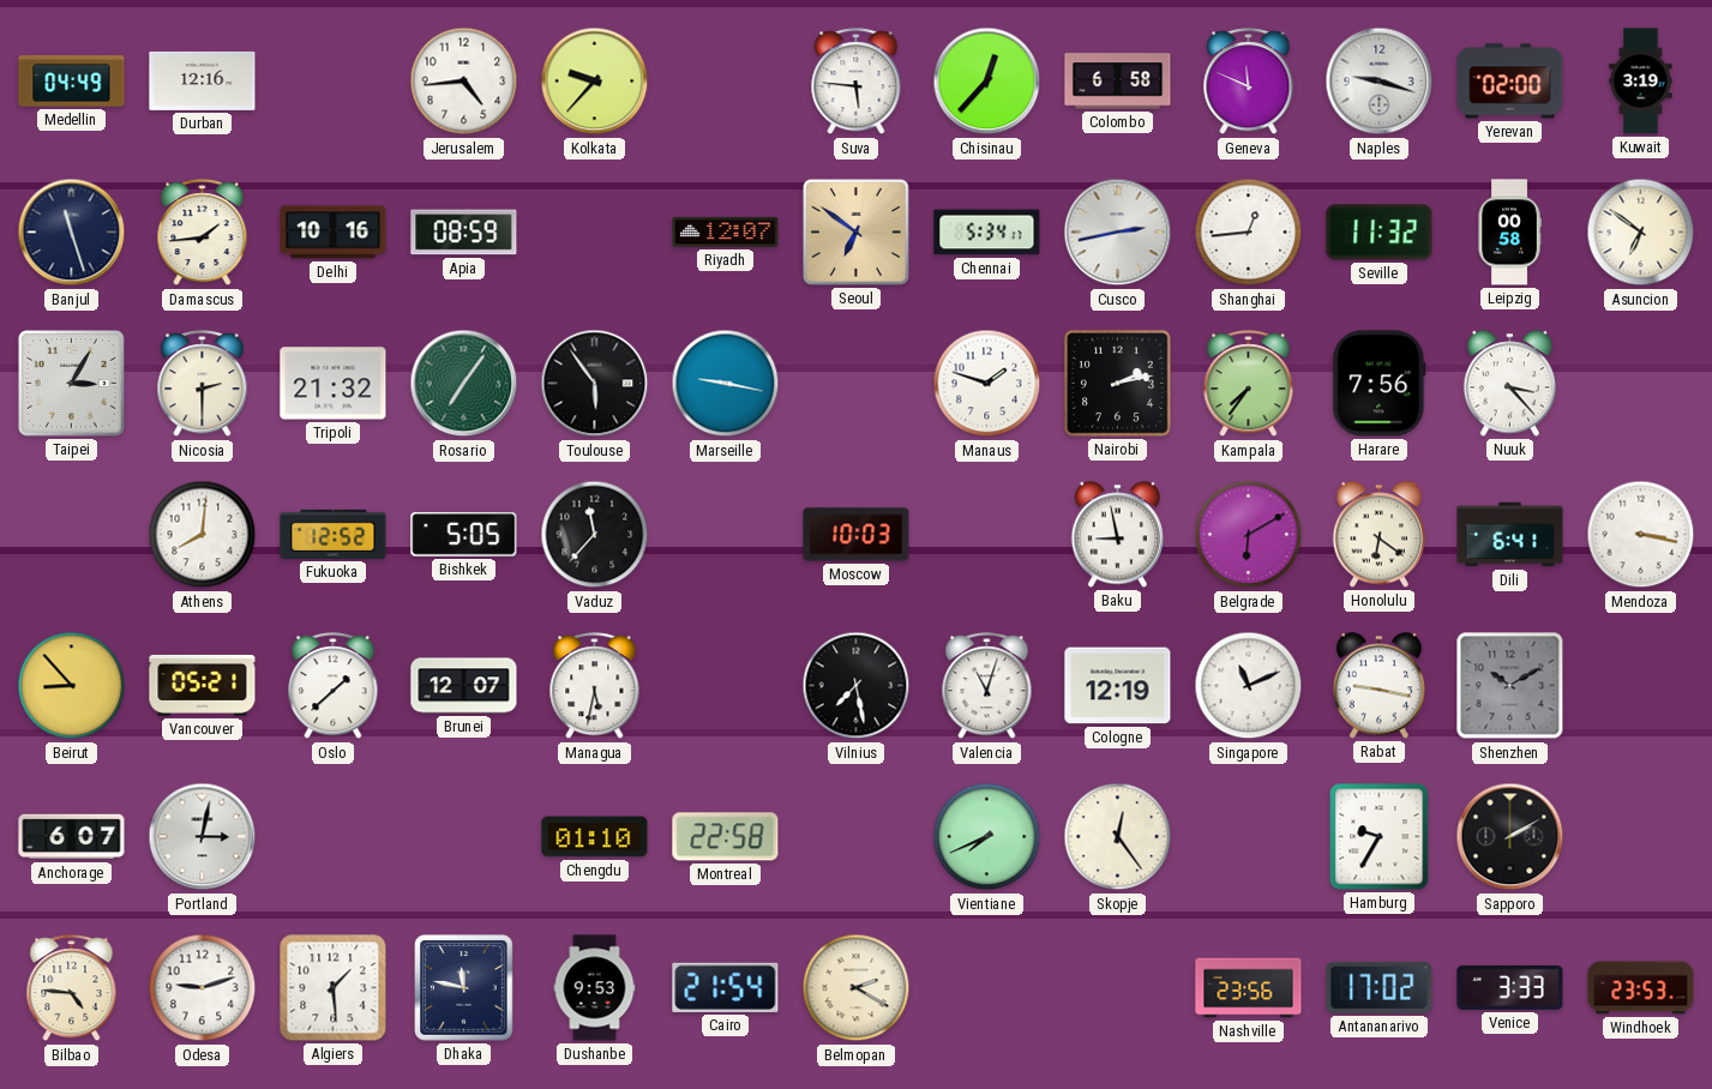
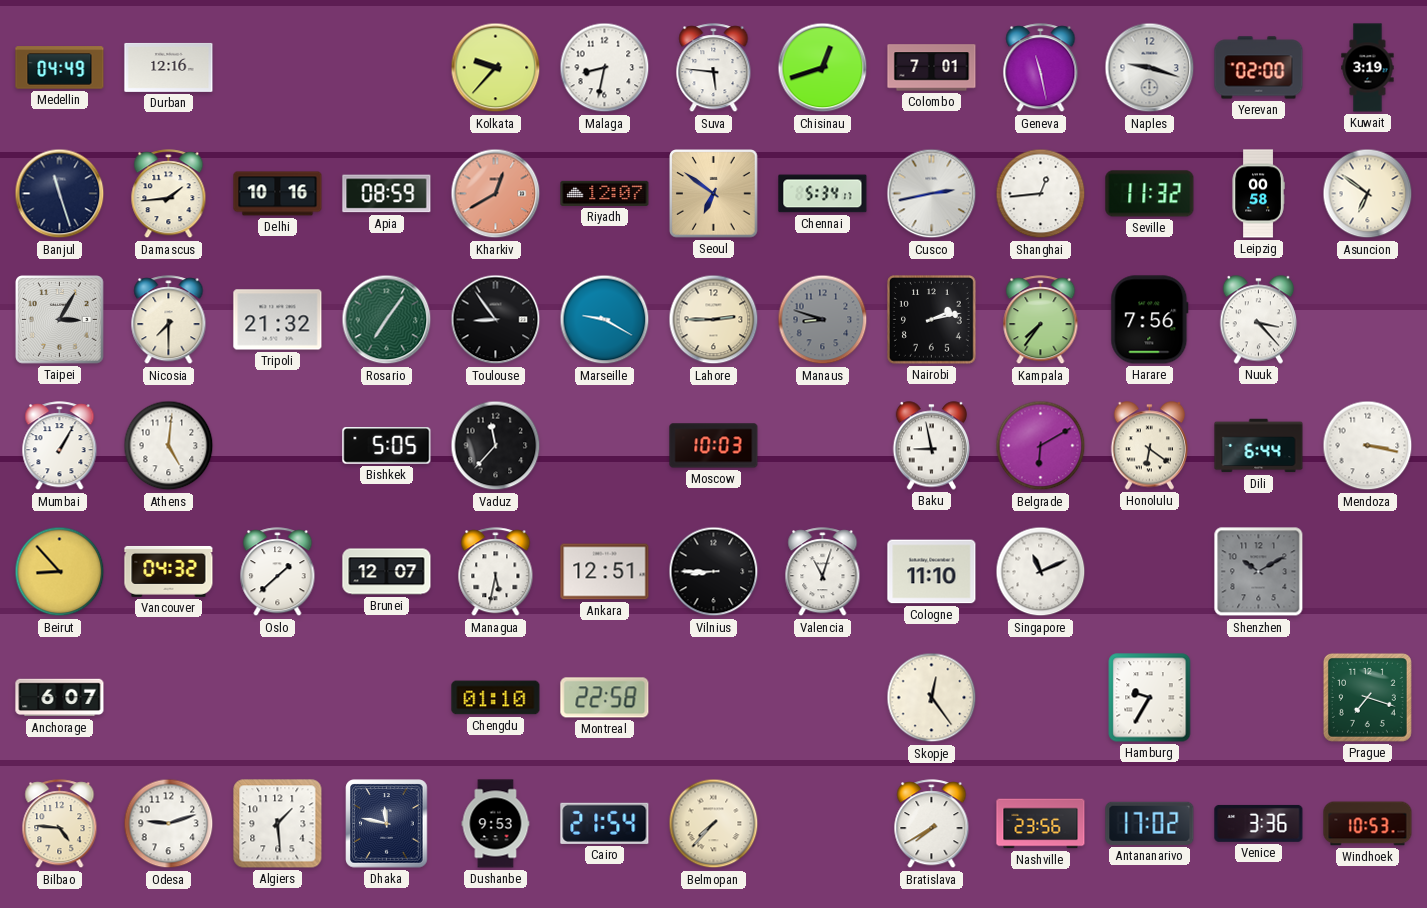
Jerusalem: 4:44 -> none
Malaga: none -> 8:32
Chisinau: 12:37 -> 12:42
Colombo: 6:58 -> 7:01
Geneva: 11:49 -> 11:28
Kharkiv: none -> 12:40
Nicosia: 2:30 -> 7:30
Toulouse: 5:54 -> 8:54
Marseille: 9:17 -> 9:20
Lahore: none -> 2:45
Manaus: 1:48 -> 8:48
Manaus dial: white -> grey
Mumbai: none -> 1:05
Athens: 8:01 -> 5:01
Fukuoka: 12:52 -> none
Dili: 6:41 -> 6:44
Vancouver: 05:21 -> 04:32
Ankara: none -> 12:51
Vilnius: 7:28 -> 8:45
Cologne: 12:19 -> 11:10
Rabat: 9:17 -> none
Portland: 3:02 -> none
Vientiane: 7:41 -> none
Sapporo: 2:10 -> none
Prague: none -> 7:18
Belmopan: 2:20 -> 7:37
Bratislava: none -> 7:40
Venice: 3:33 -> 3:36
Windhoek: 23:53 -> 10:53
